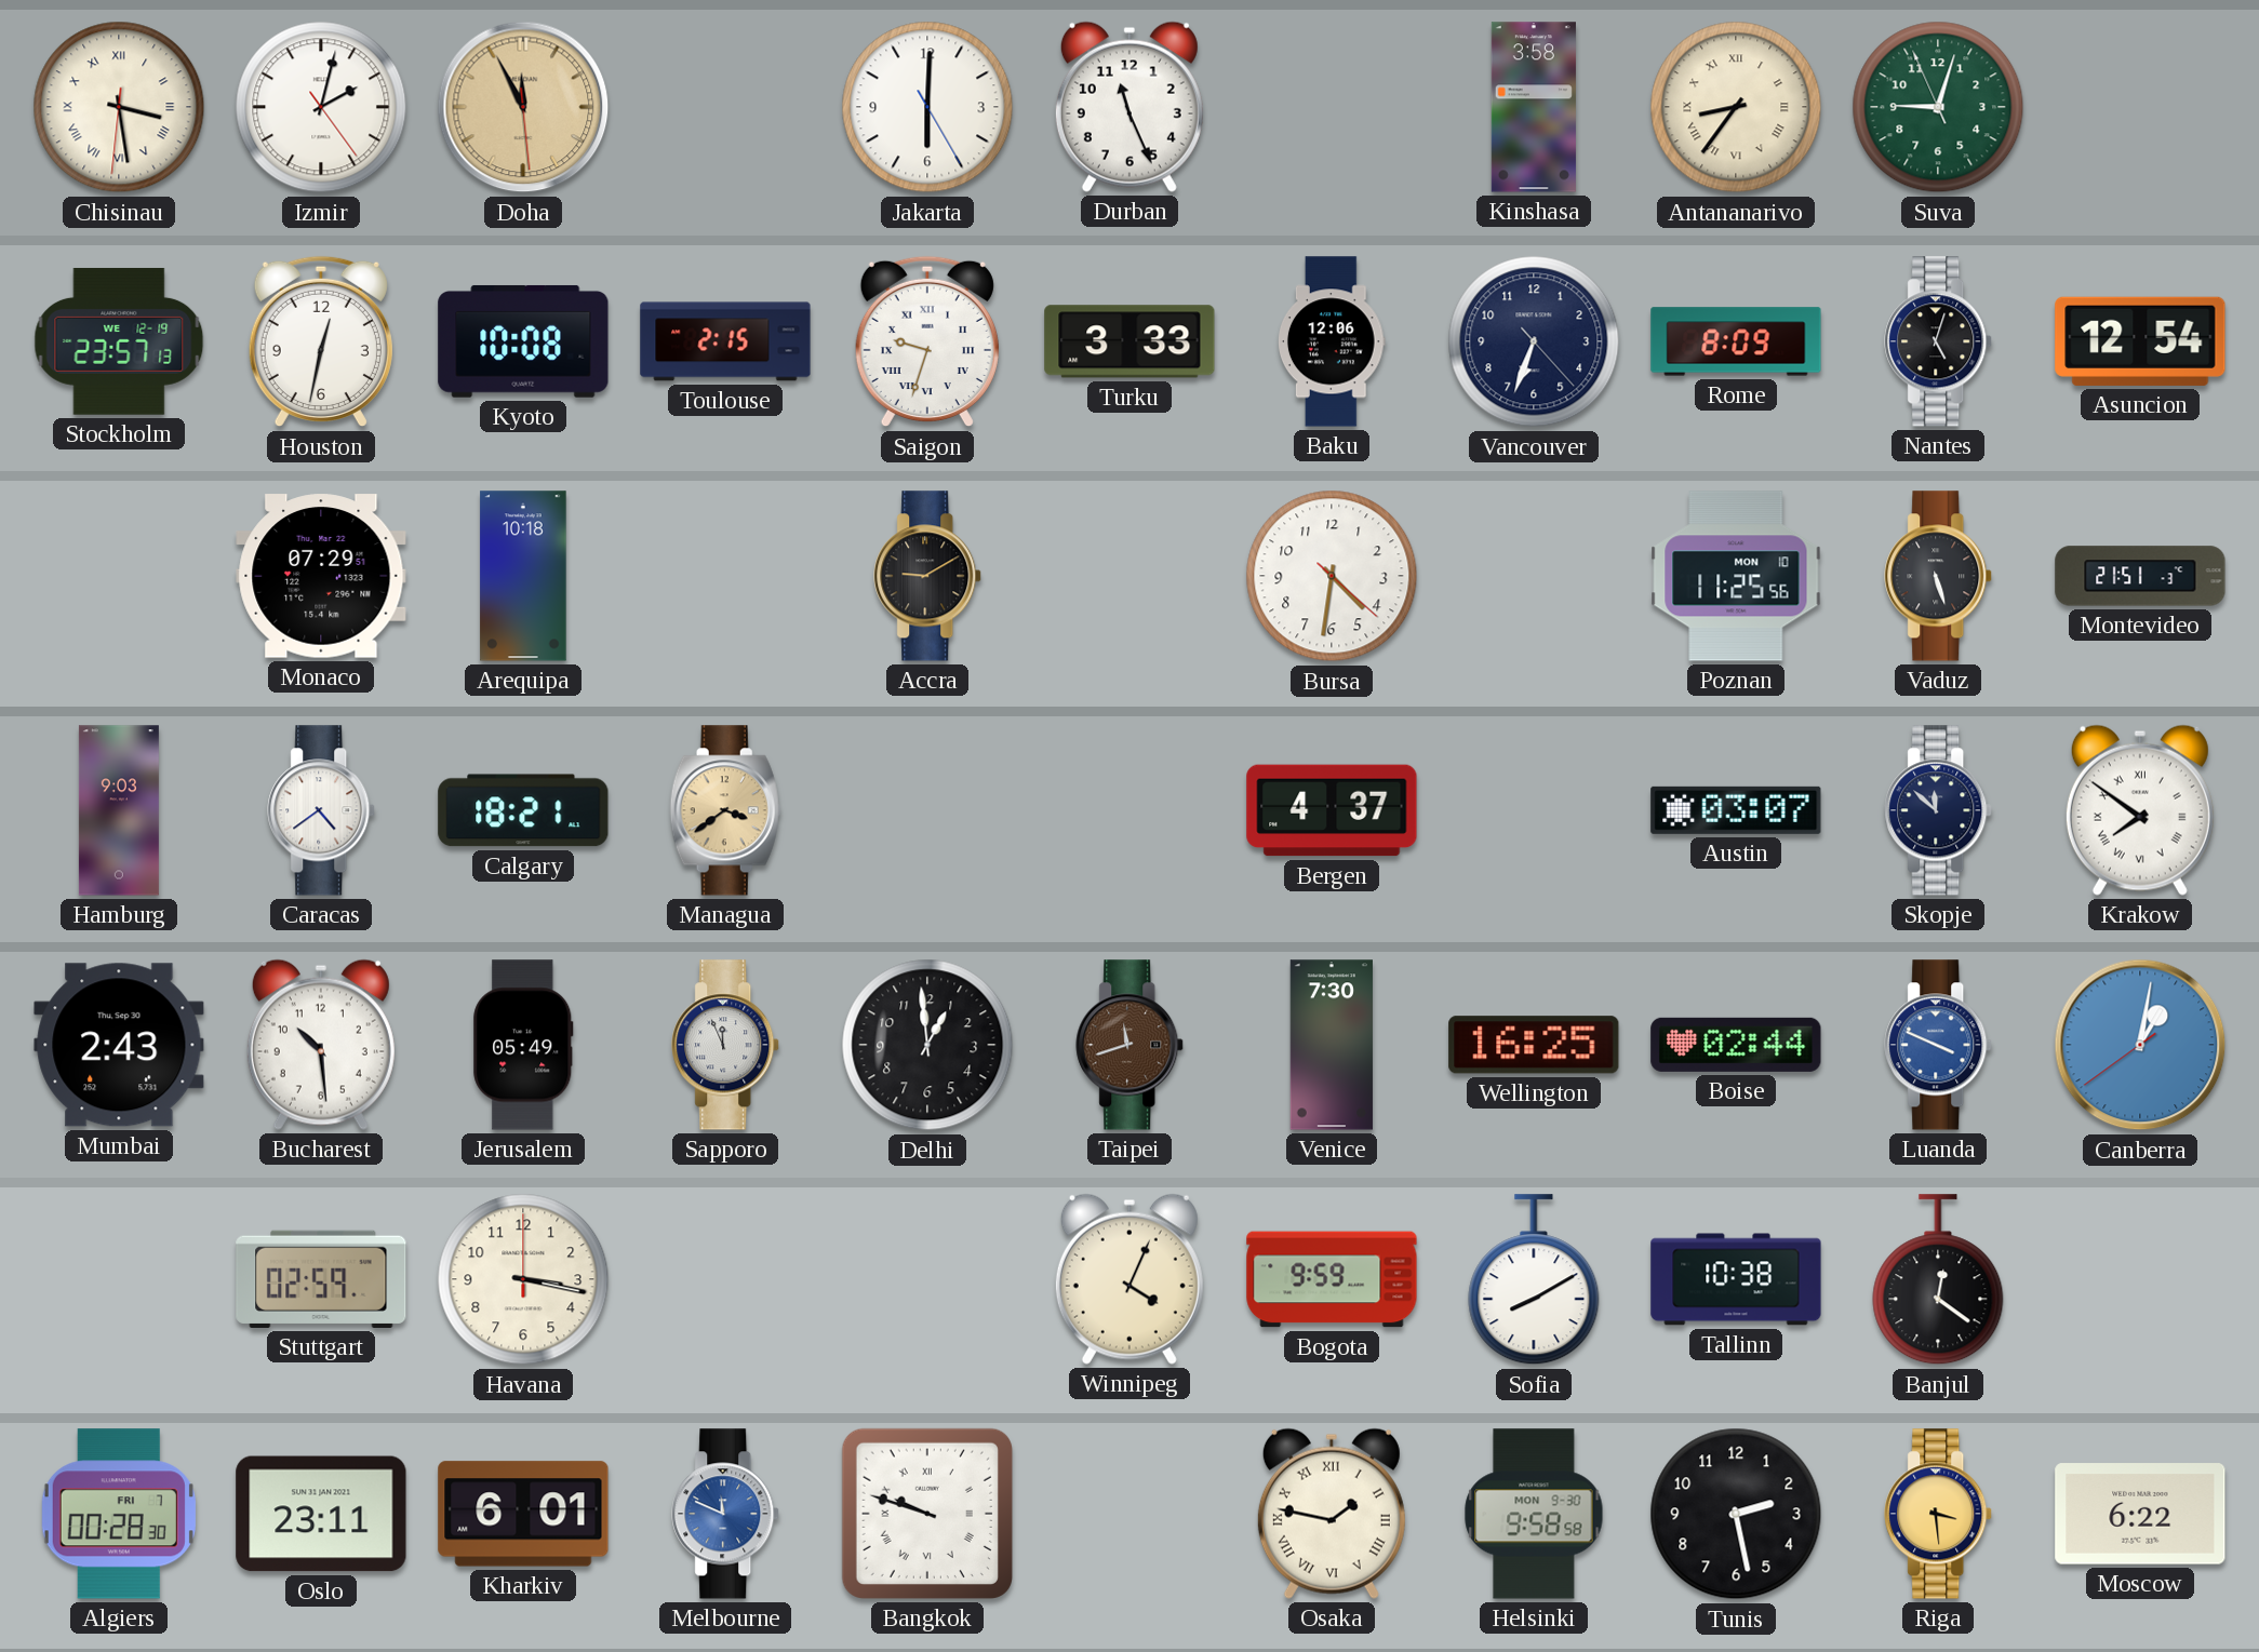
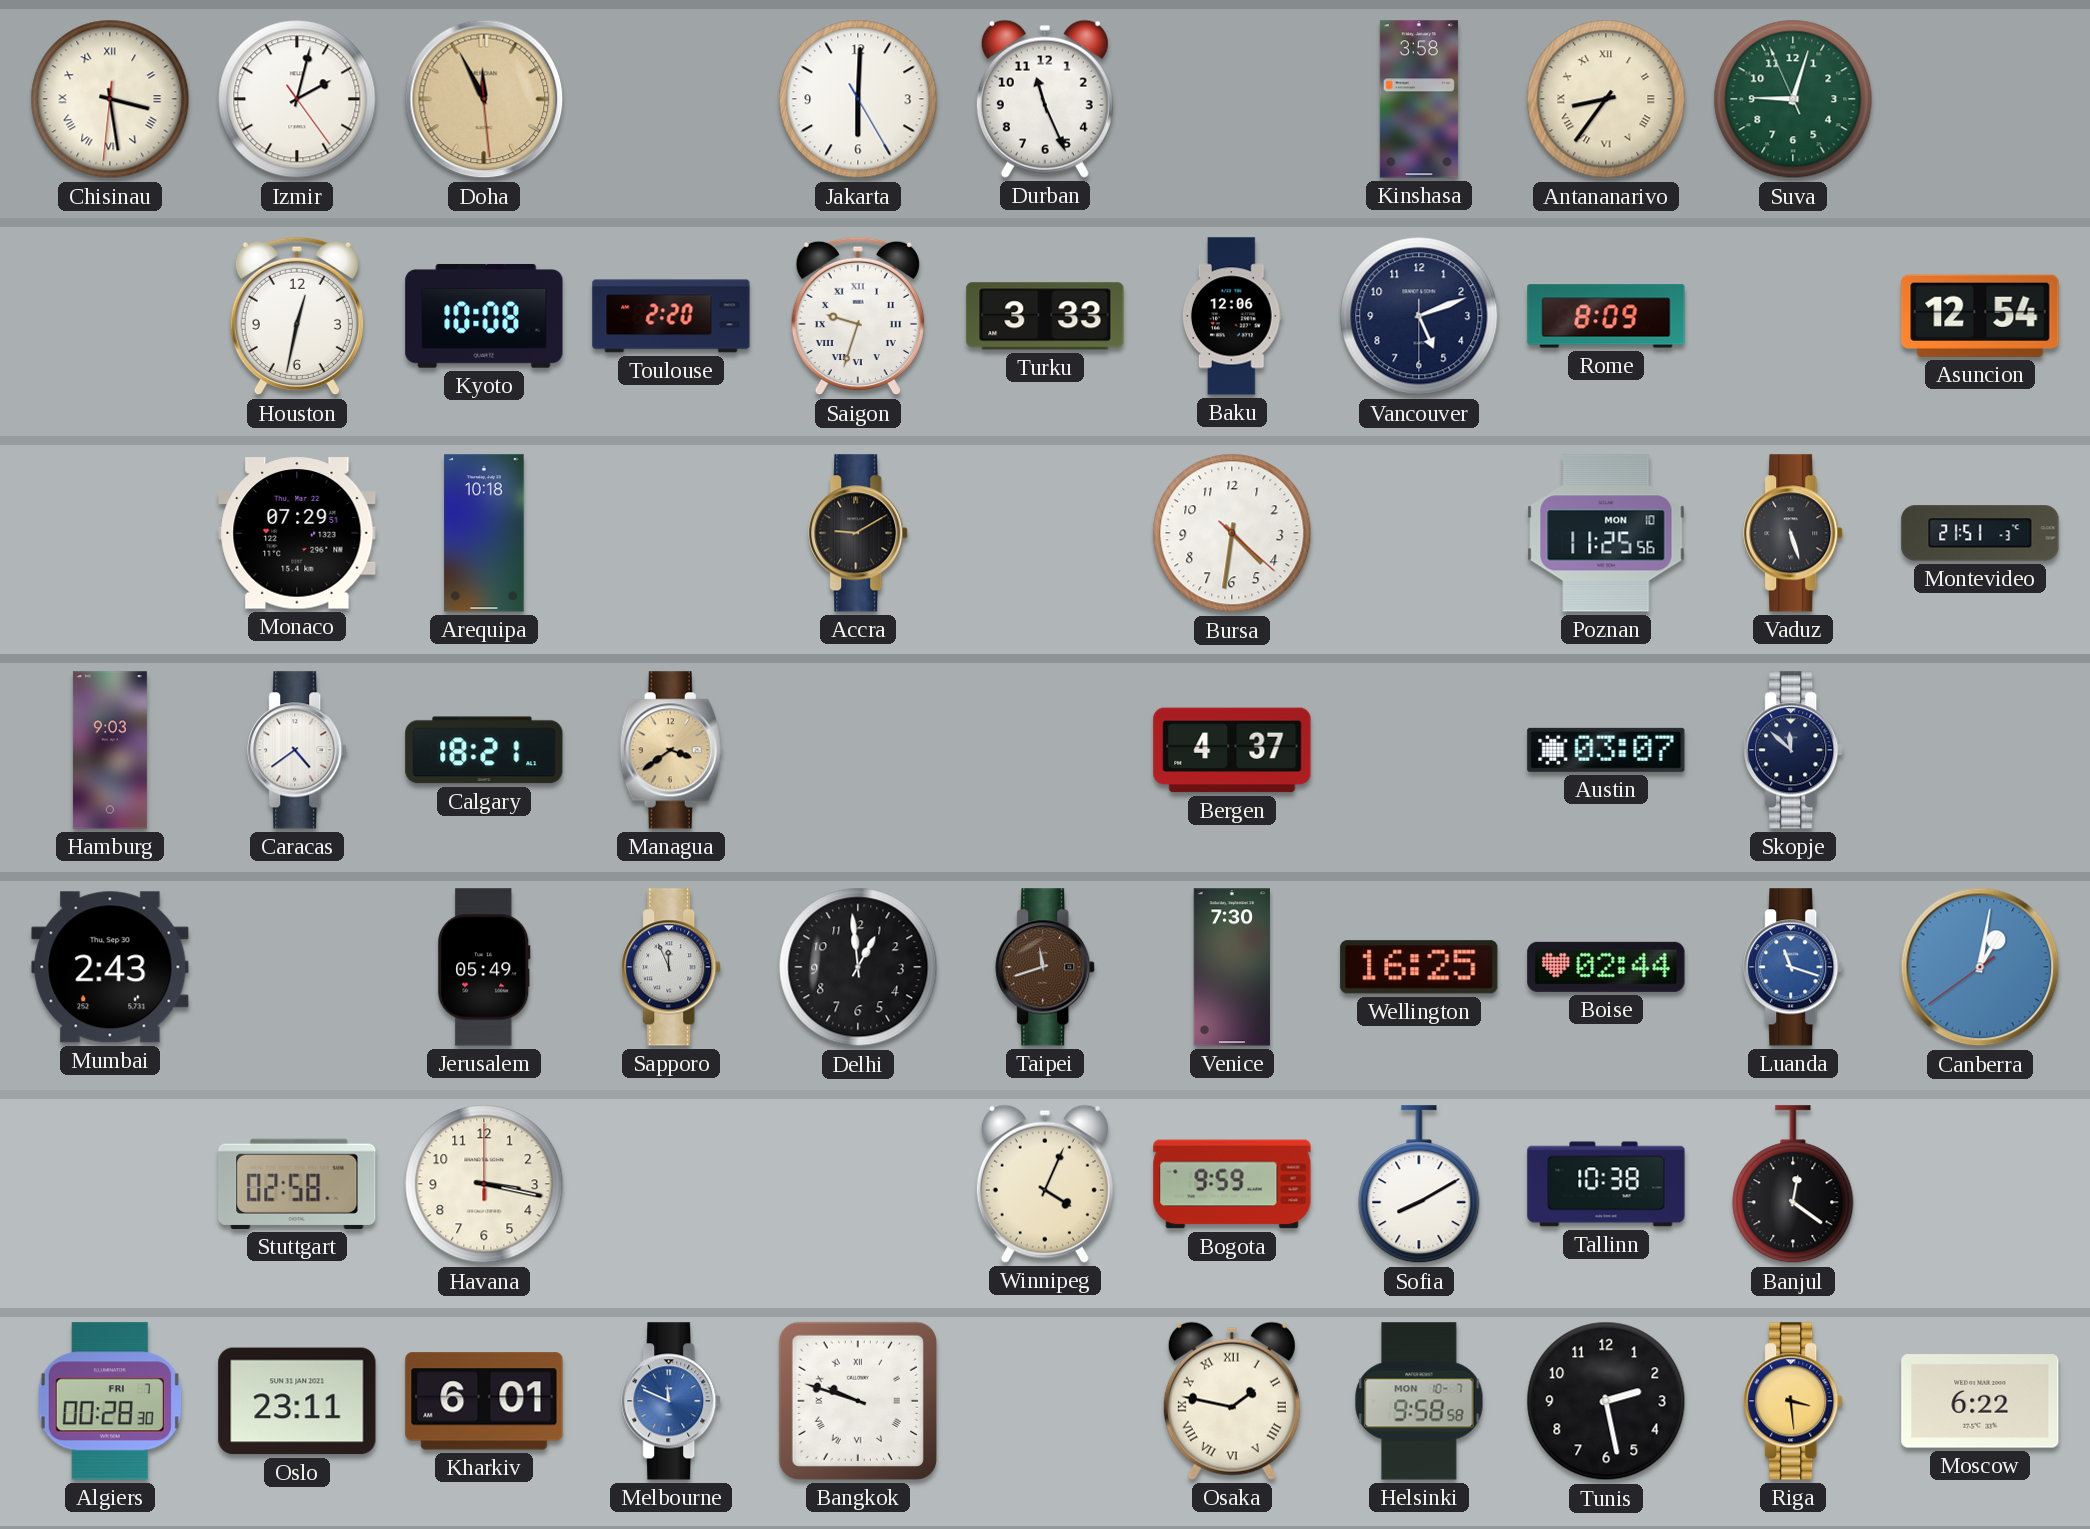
Stockholm: 23:57 -> none
Toulouse: 2:15 -> 2:20
Vancouver: 6:33 -> 5:11
Nantes: 5:03 -> none
Krakow: 7:51 -> none
Bucharest: 10:29 -> none
Luanda: 3:49 -> 11:18
Stuttgart: 02:59 -> 02:58
Helsinki date: MON 9-30 -> MON 10-7
